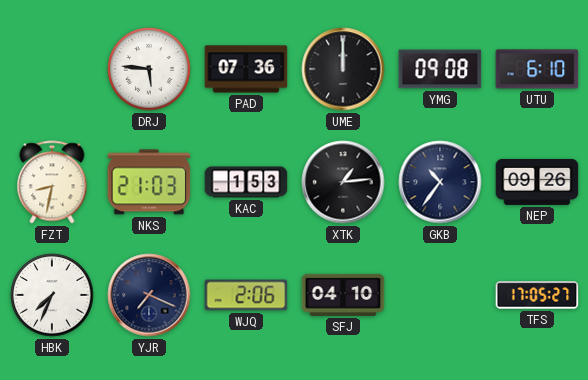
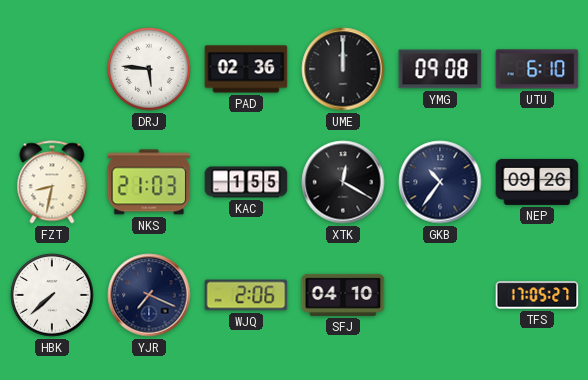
PAD: 07:36 -> 02:36
KAC: 1:53 -> 1:55
XTK: 1:14 -> 12:20
HBK: 7:34 -> 7:38
